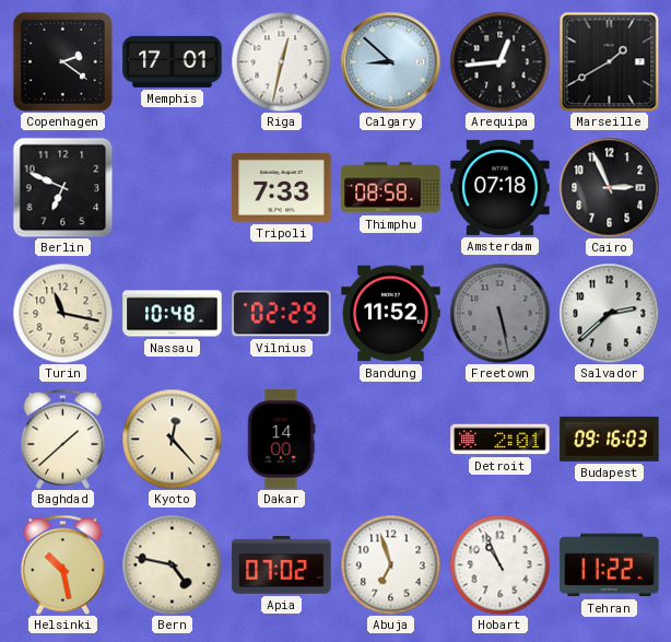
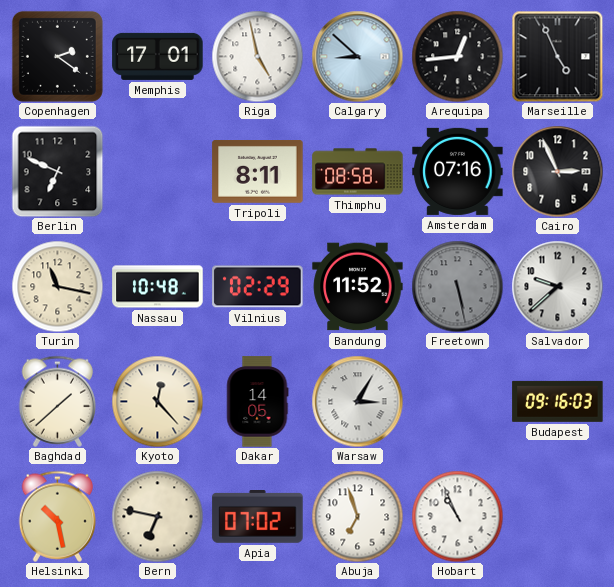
Riga: 12:32 -> 4:58
Marseille: 1:40 -> 4:56
Tripoli: 7:33 -> 8:11
Amsterdam: 07:18 -> 07:16
Salvador: 2:38 -> 9:38
Dakar: 14:00 -> 14:05
Warsaw: none -> 3:05
Detroit: 2:01 -> none
Bern: 4:47 -> 6:47
Tehran: 11:22 -> none
